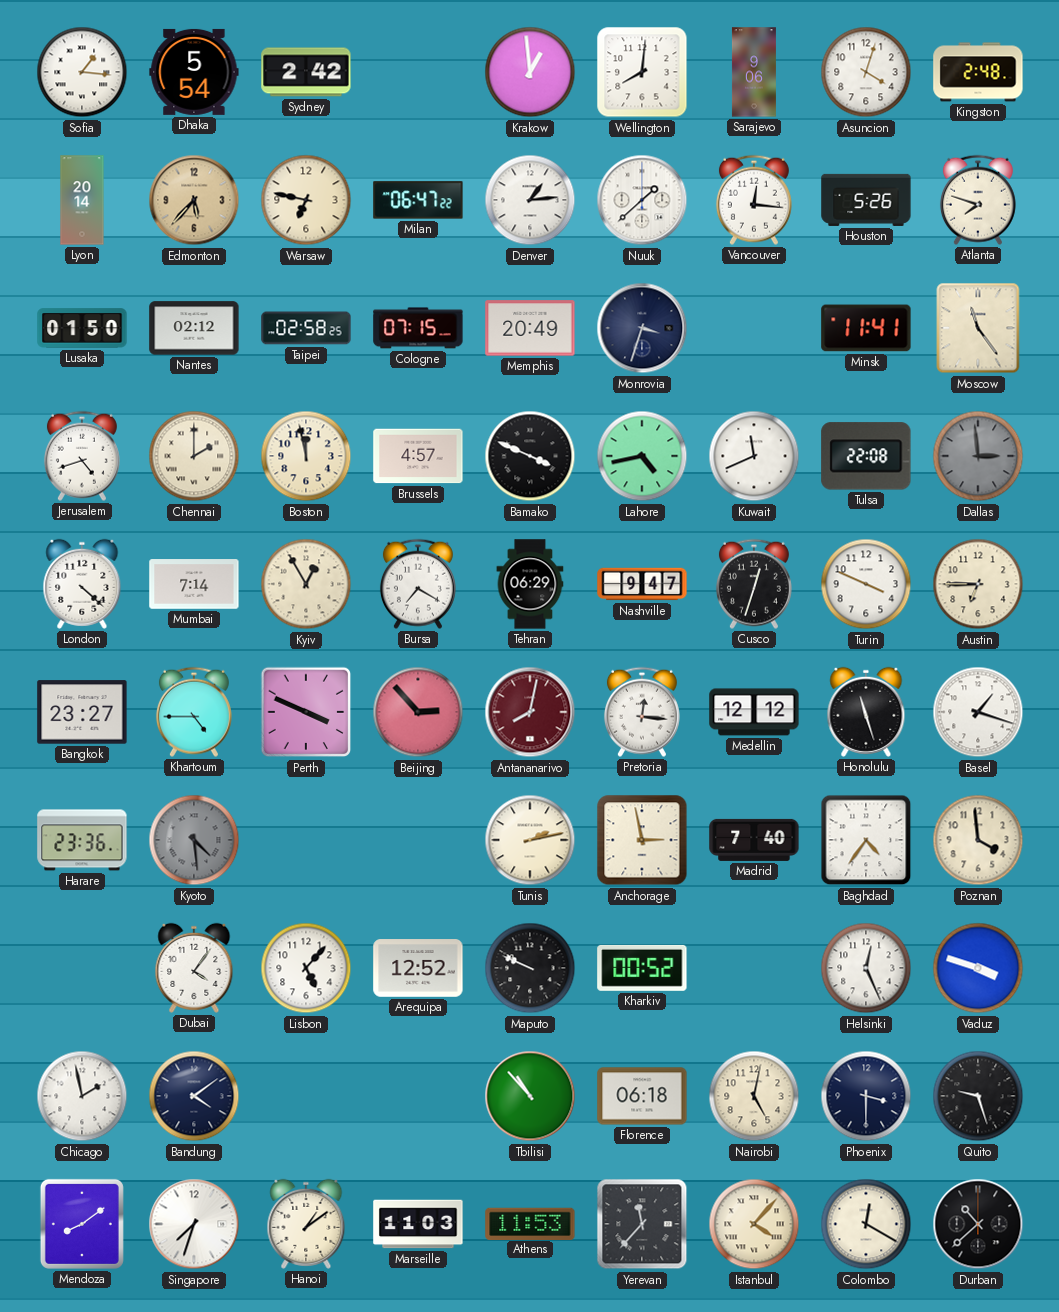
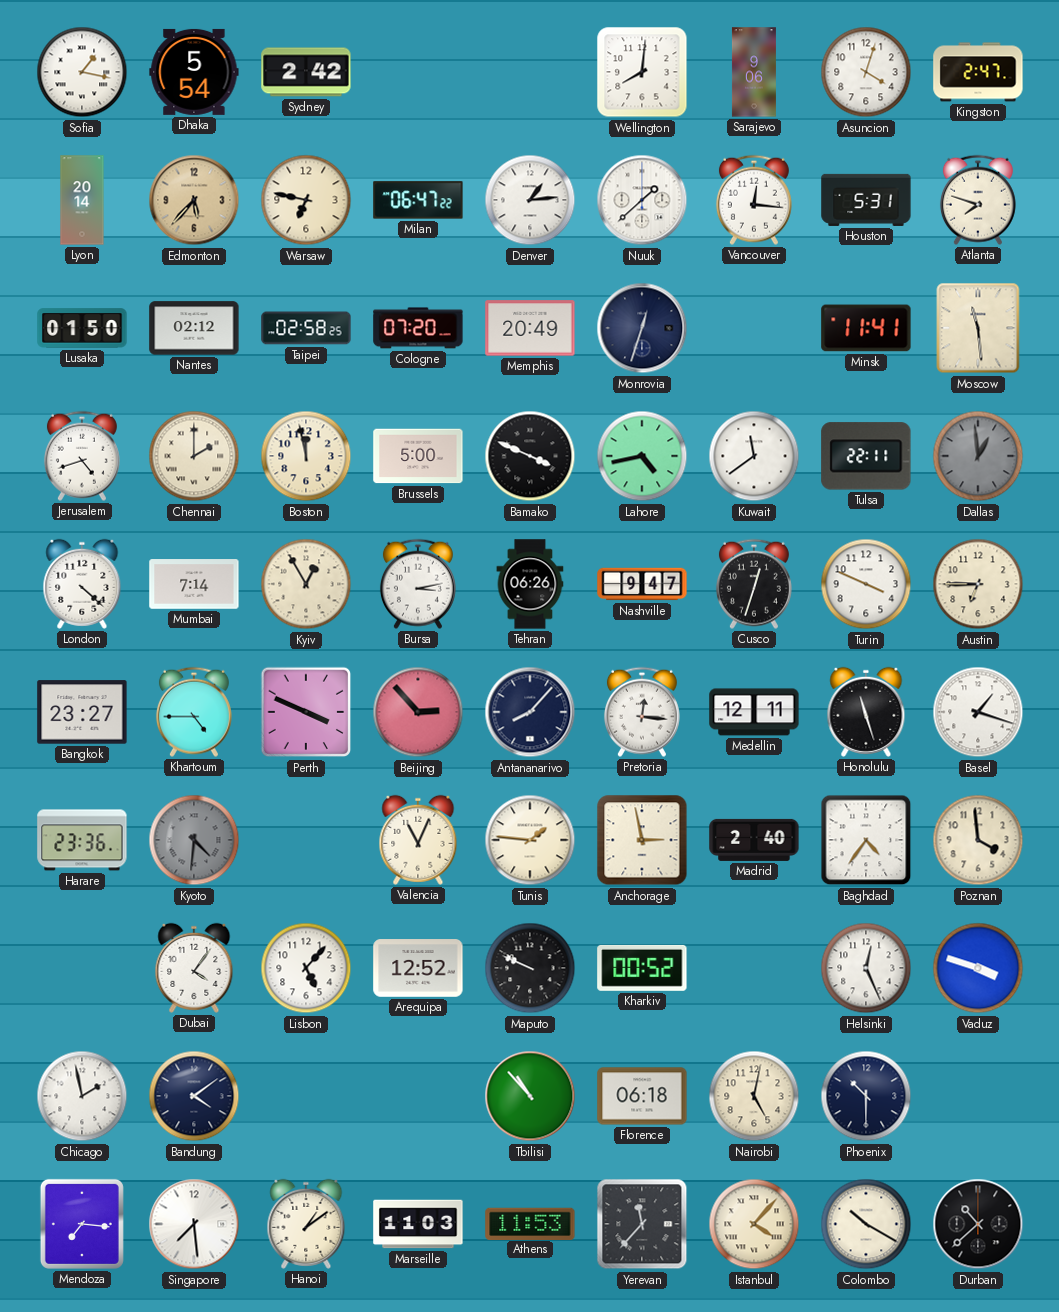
Sofia: 1:16 -> 1:17
Krakow: 12:59 -> none
Kingston: 2:48 -> 2:47
Houston: 5:26 -> 5:31
Cologne: 07:15 -> 07:20
Monrovia: 3:33 -> 12:33
Moscow: 11:24 -> 11:29
Brussels: 4:57 -> 5:00
Kuwait: 11:41 -> 11:39
Tulsa: 22:08 -> 22:11
Dallas: 2:59 -> 12:59
Bursa: 7:20 -> 3:13
Tehran: 06:29 -> 06:26
Antananarivo: 8:02 -> 8:07
Antananarivo dial: burgundy -> navy
Medellin: 12:12 -> 12:11
Kyoto: 4:29 -> 4:31
Valencia: none -> 11:04
Tunis: 2:13 -> 1:46
Madrid: 7:40 -> 2:40
Phoenix: 3:30 -> 10:30
Quito: 9:27 -> none
Mendoza: 8:09 -> 7:16
Singapore: 7:33 -> 7:29
Colombo: 12:20 -> 10:20
